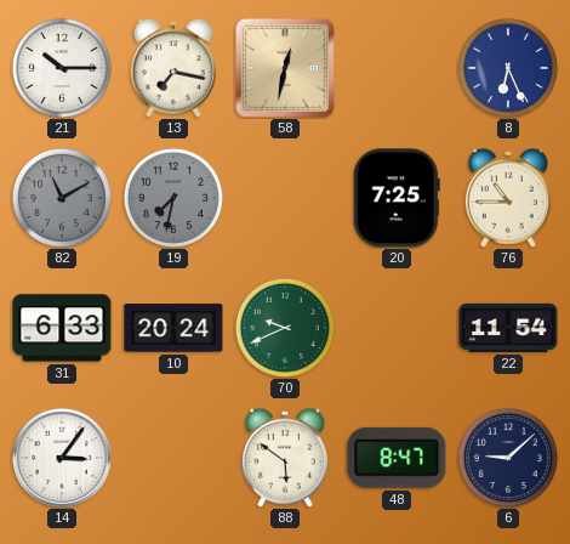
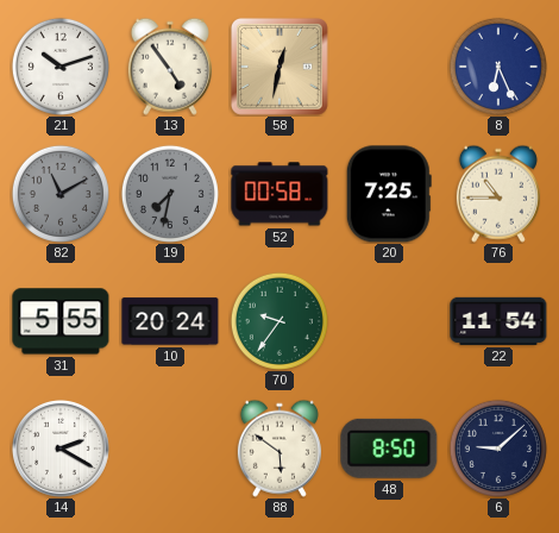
21: 10:15 -> 10:12
13: 7:17 -> 4:54
52: none -> 00:58
31: 6:33 -> 5:55
70: 9:41 -> 9:36
14: 3:06 -> 2:20
48: 8:47 -> 8:50
